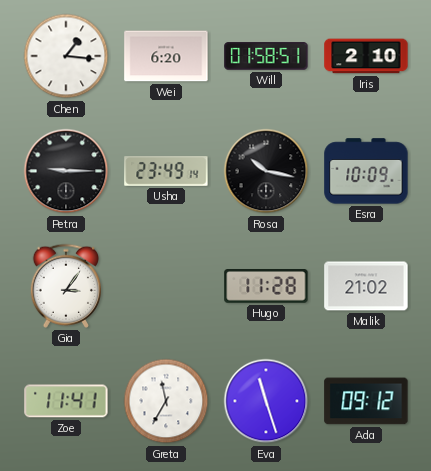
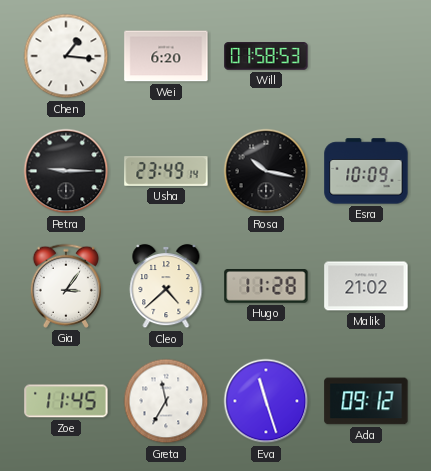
Will: 01:58:51 -> 01:58:53
Iris: 2:10 -> none
Cleo: none -> 4:38
Zoe: 11:41 -> 11:45
